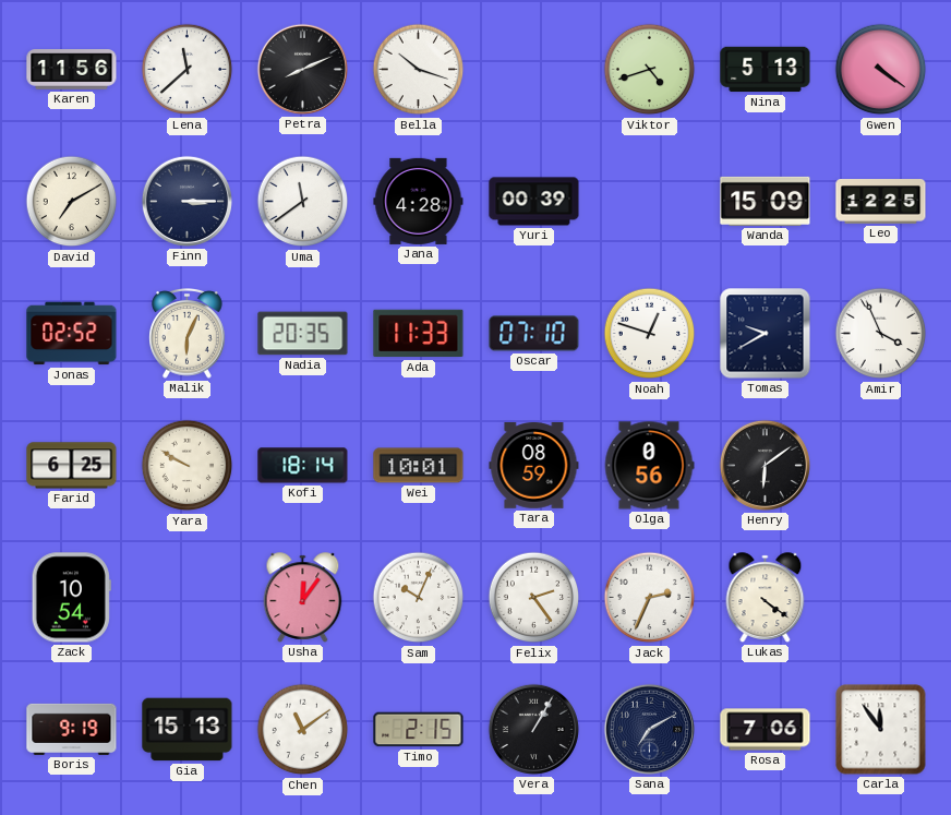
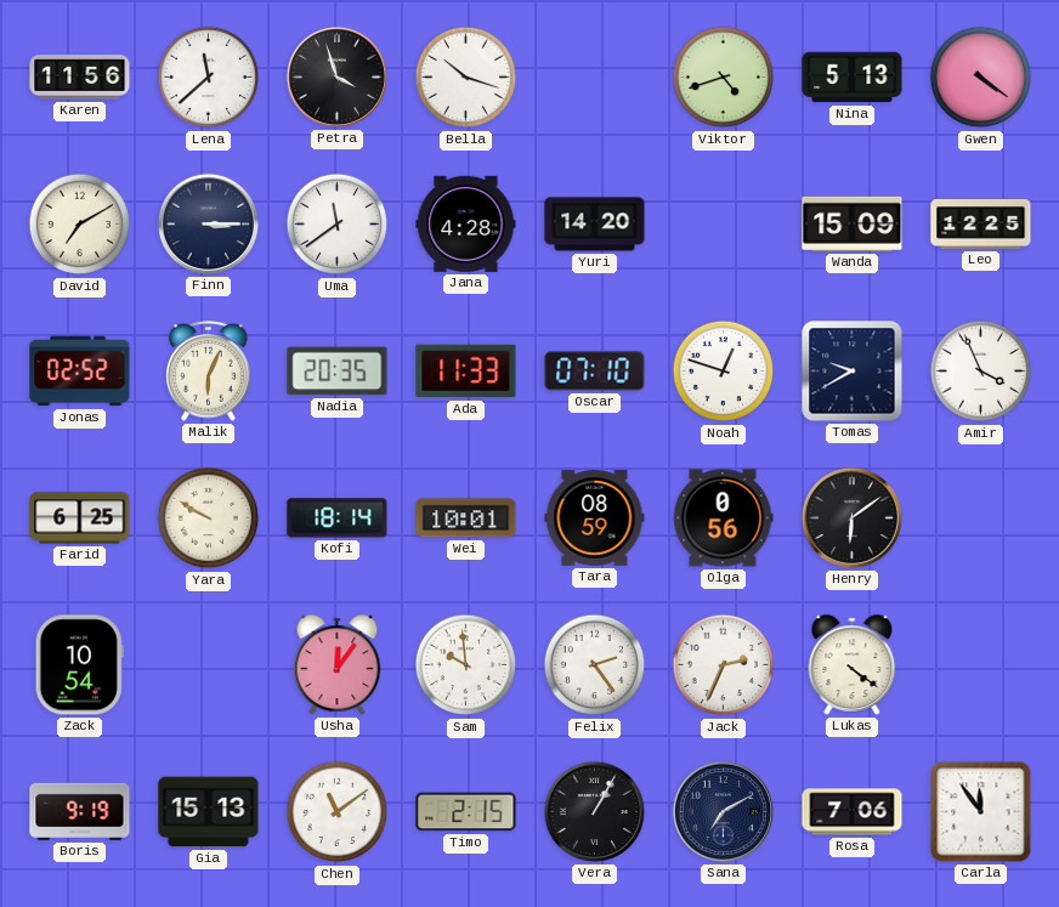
Petra: 8:11 -> 3:57
Yuri: 00:39 -> 14:20
Sam: 10:04 -> 9:59
